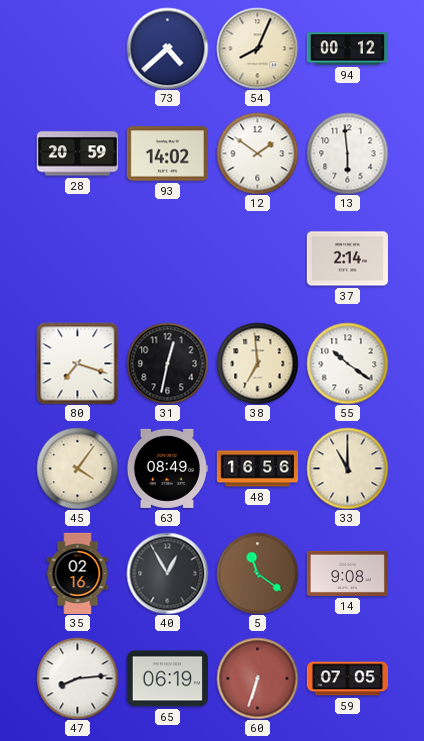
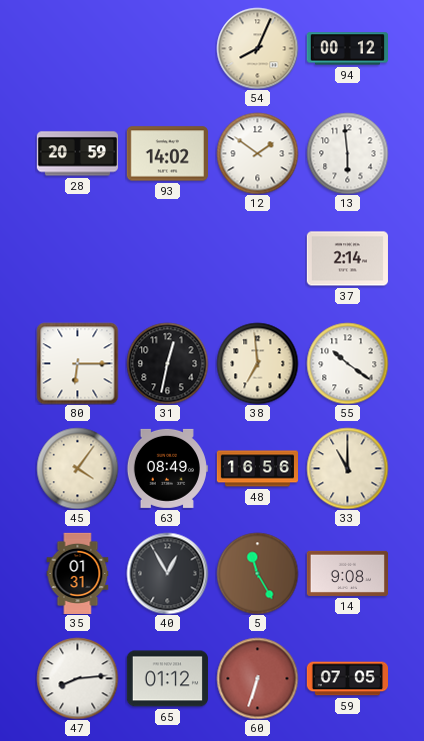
73: 4:38 -> none
80: 7:18 -> 6:15
35: 02:16 -> 01:31
5: 11:21 -> 11:25
65: 06:19 -> 01:12
